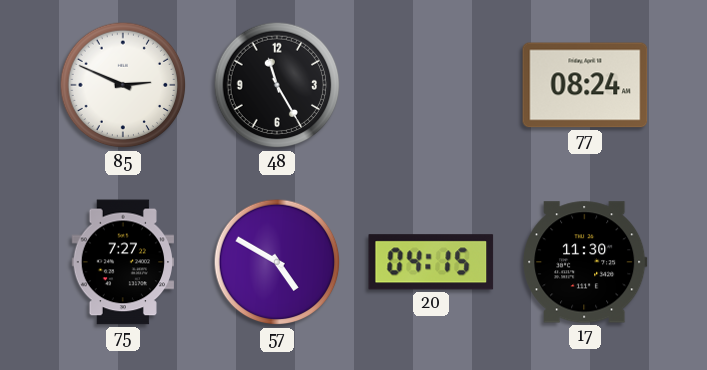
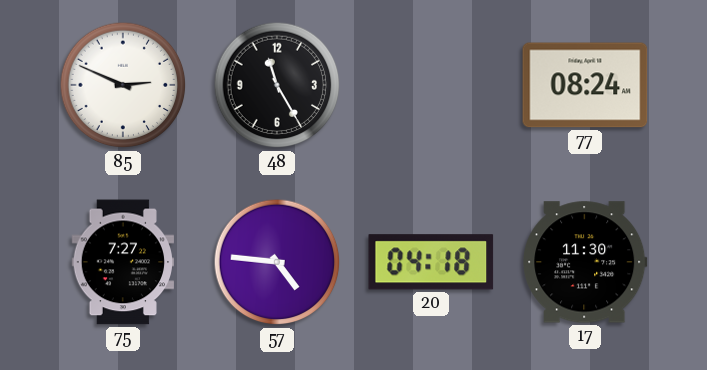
57: 4:50 -> 4:46
20: 04:15 -> 04:18
